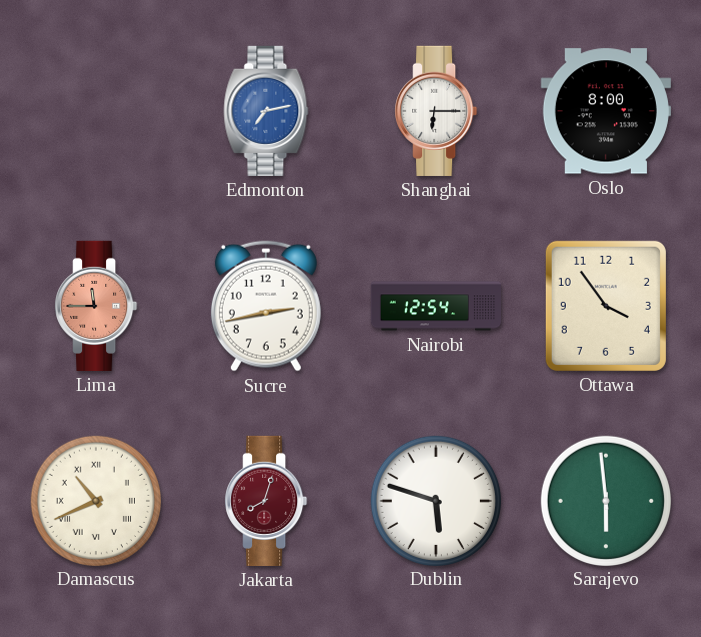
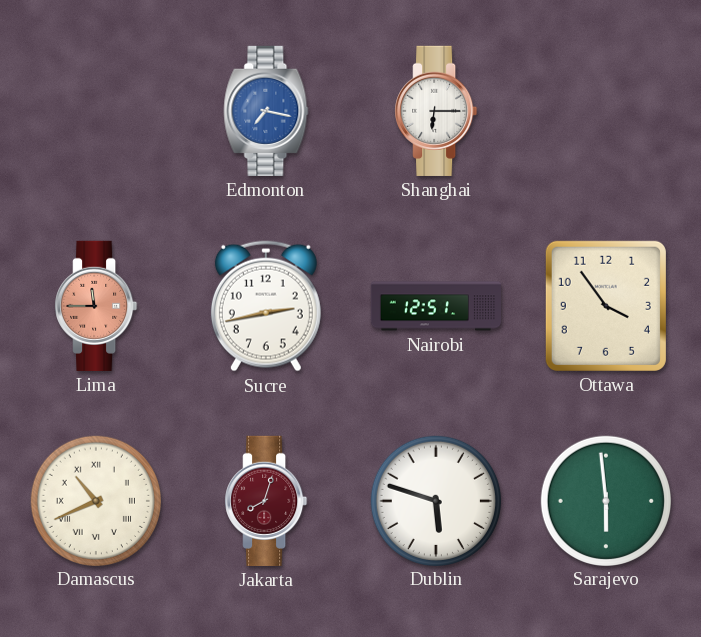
Edmonton: 7:13 -> 7:17
Oslo: 8:00 -> none
Nairobi: 12:54 -> 12:51
